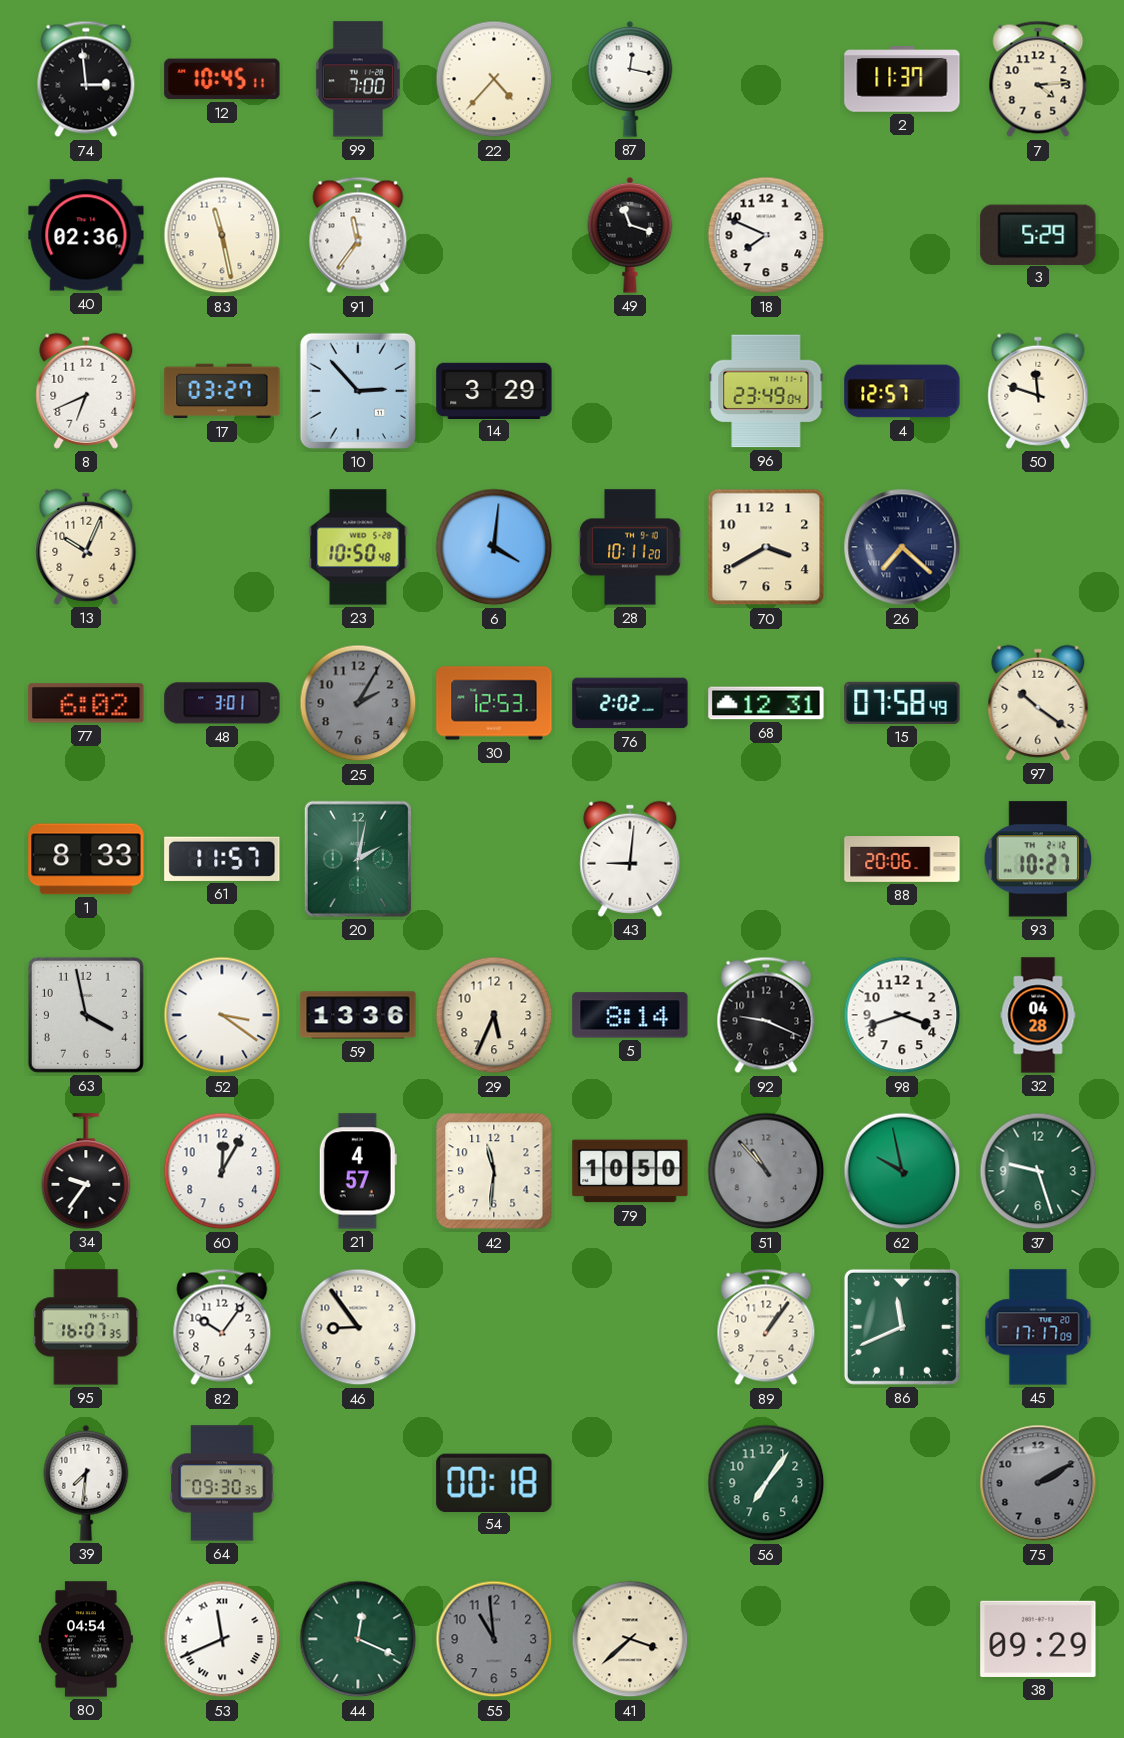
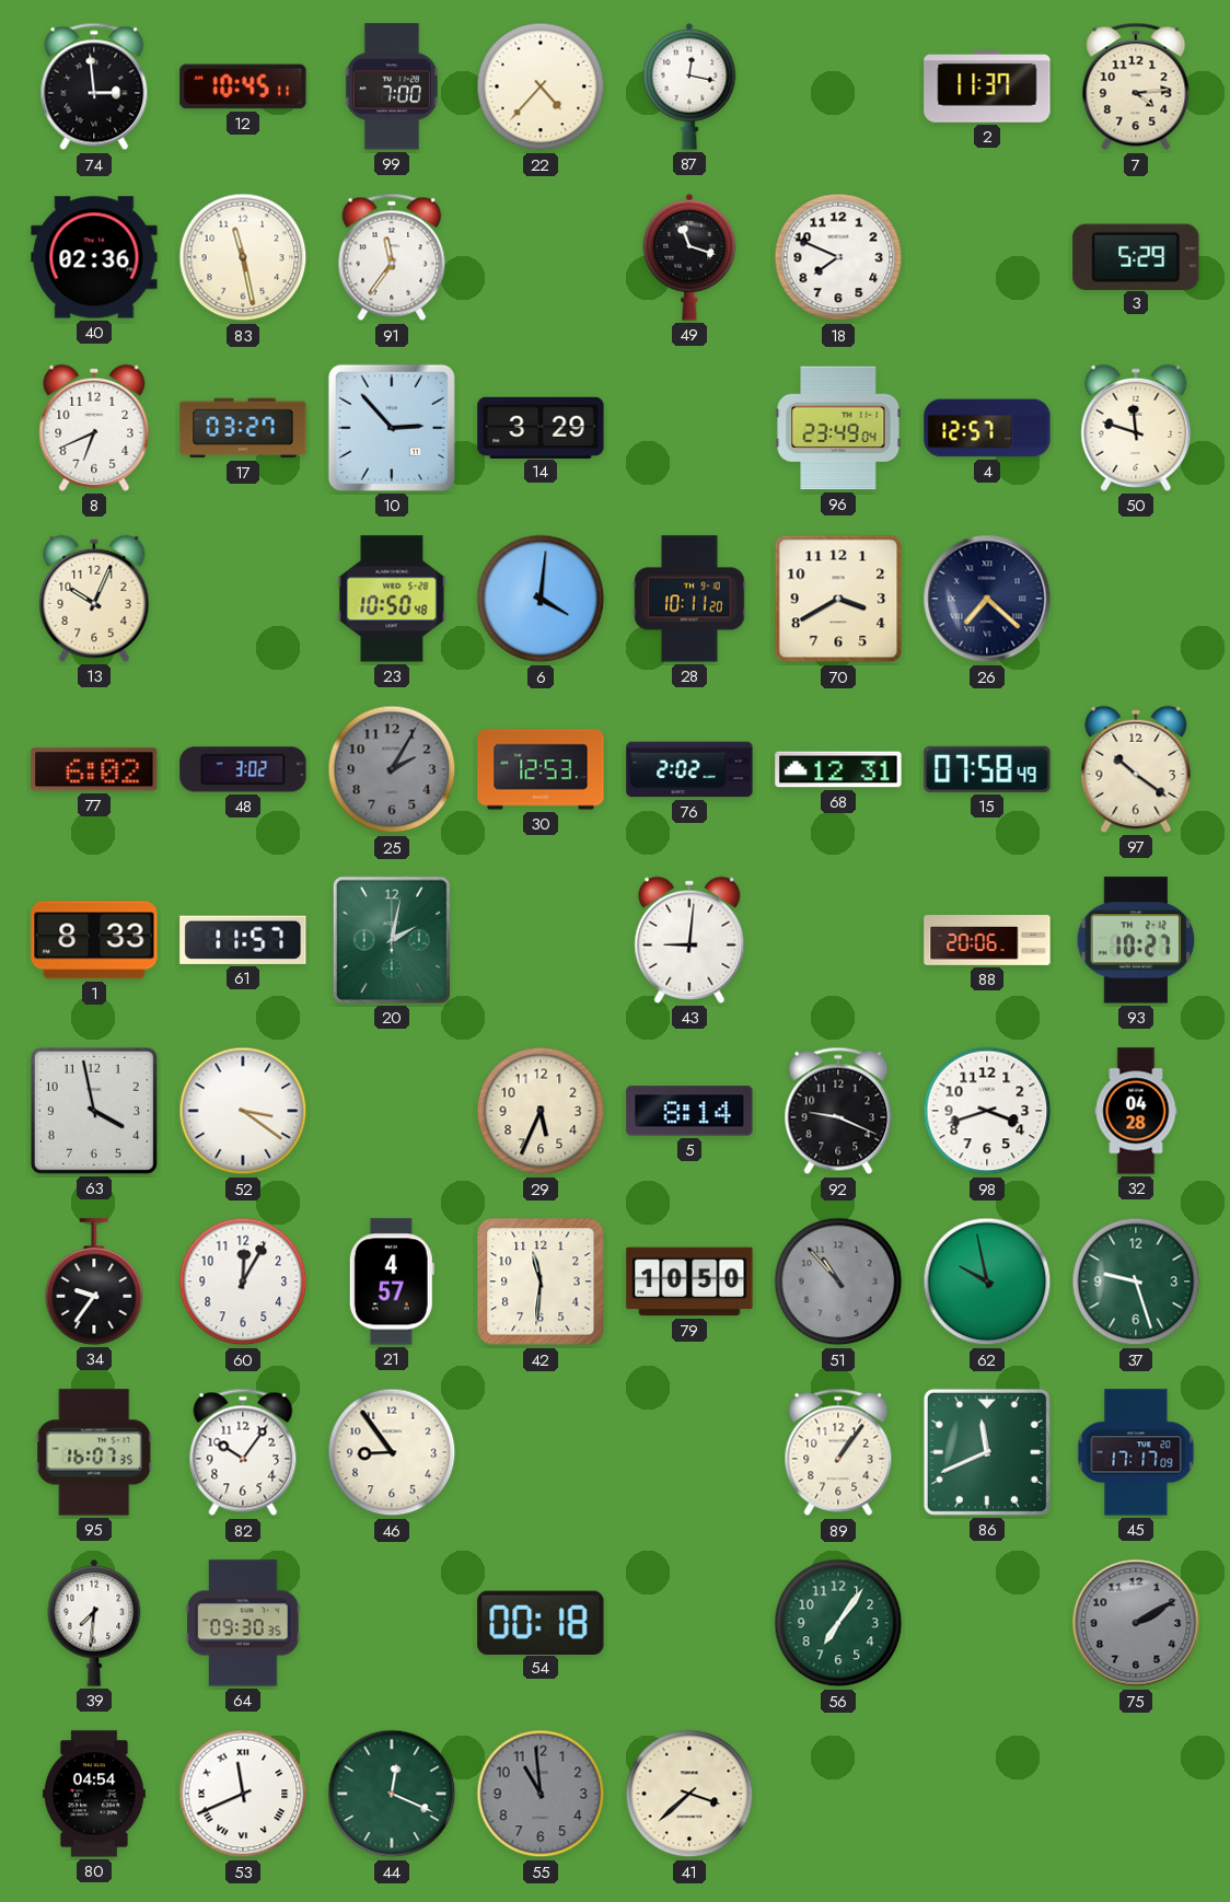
48: 3:01 -> 3:02
59: 13:36 -> none
38: 09:29 -> none
